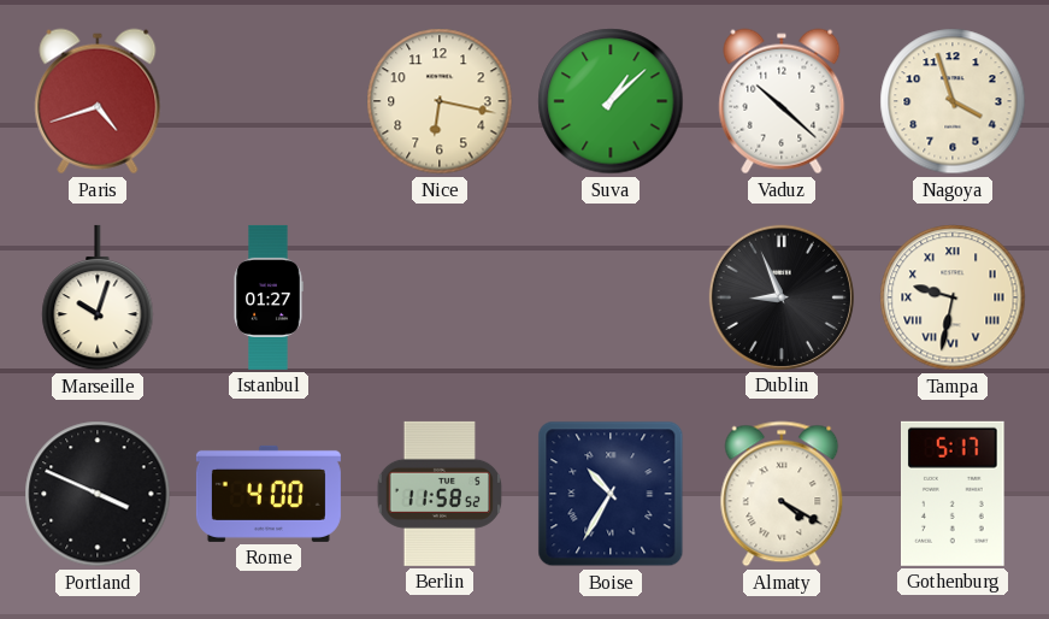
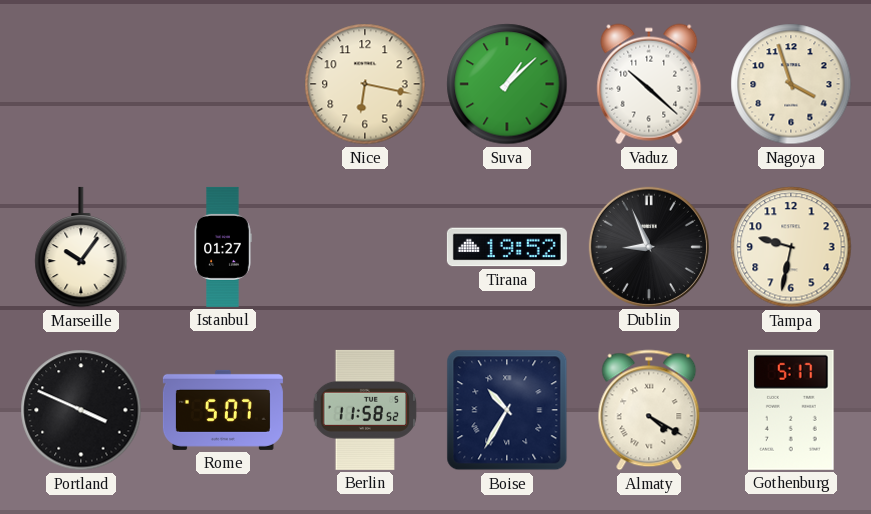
Paris: 4:42 -> none
Marseille: 10:03 -> 10:06
Tirana: none -> 19:52
Tampa numerals: Roman -> Arabic
Rome: 4:00 -> 5:07
